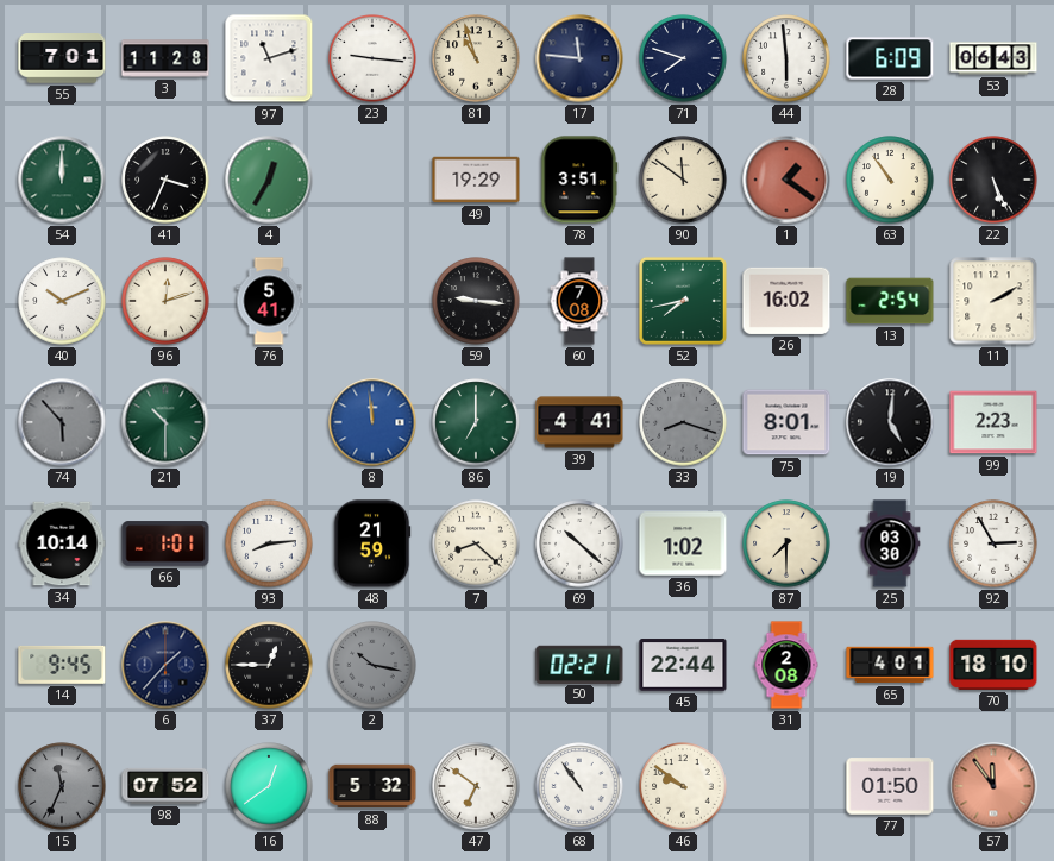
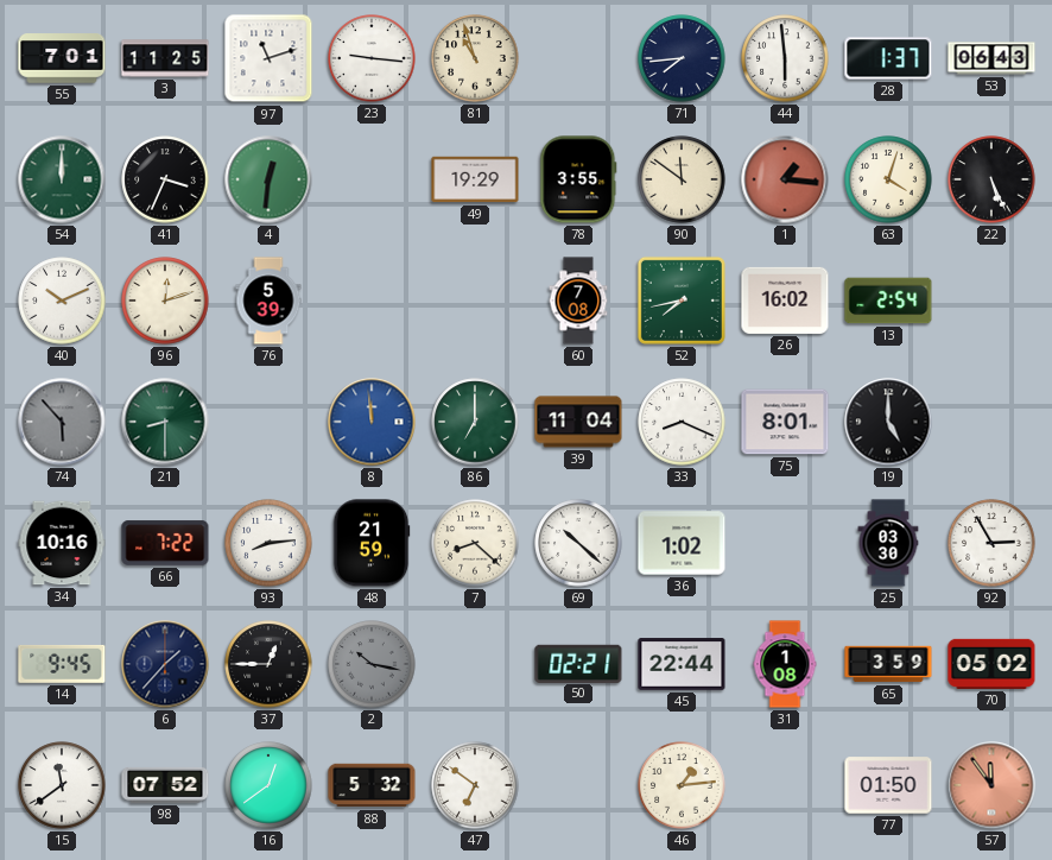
3: 11:28 -> 11:25
17: 11:46 -> none
71: 7:48 -> 7:44
28: 6:09 -> 1:37
4: 12:35 -> 12:31
78: 3:51 -> 3:55
1: 1:21 -> 1:16
63: 10:54 -> 4:03
76: 5:41 -> 5:39
59: 9:16 -> none
11: 2:10 -> none
21: 10:30 -> 8:30
39: 4:41 -> 11:04
33: 8:18 -> 8:19
33 dial: grey -> white
19: 5:01 -> 5:00
99: 2:23 -> none
34: 10:14 -> 10:16
66: 1:01 -> 7:22
87: 7:30 -> none
31: 2:08 -> 1:08
65: 4:01 -> 3:59
70: 18:10 -> 05:02
15: 11:34 -> 11:39
15 dial: grey -> white
68: 10:54 -> none
46: 9:51 -> 1:14
